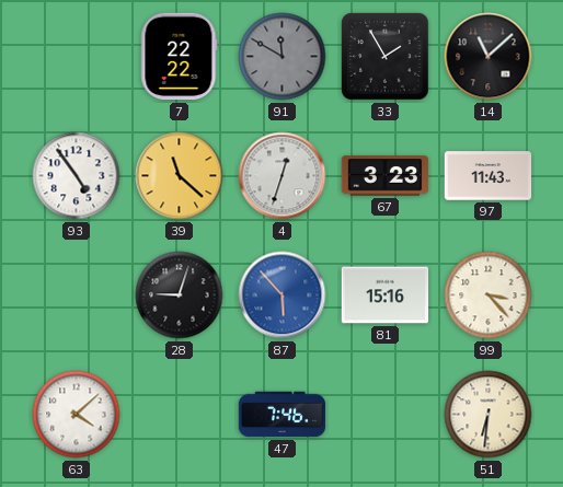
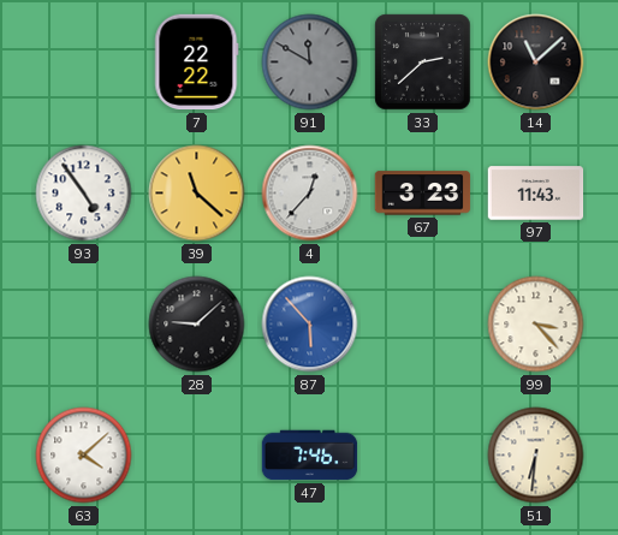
33: 1:55 -> 2:38
4: 12:33 -> 12:37
28: 9:03 -> 9:08
81: 15:16 -> none
